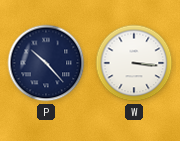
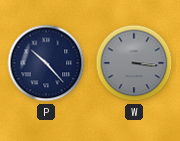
W dial: white -> grey
